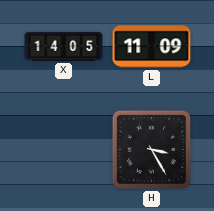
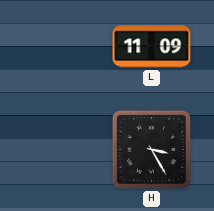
X: 14:05 -> none
